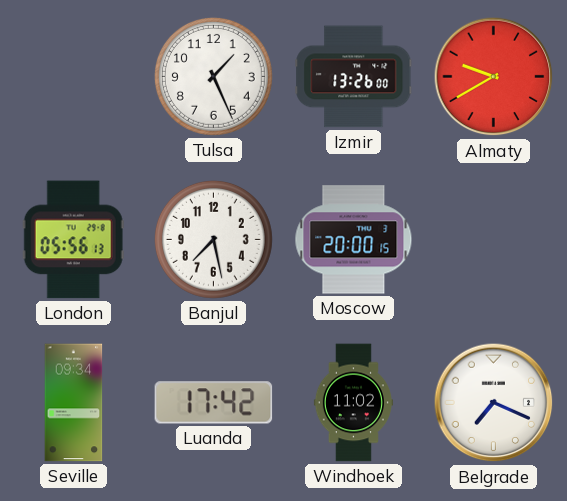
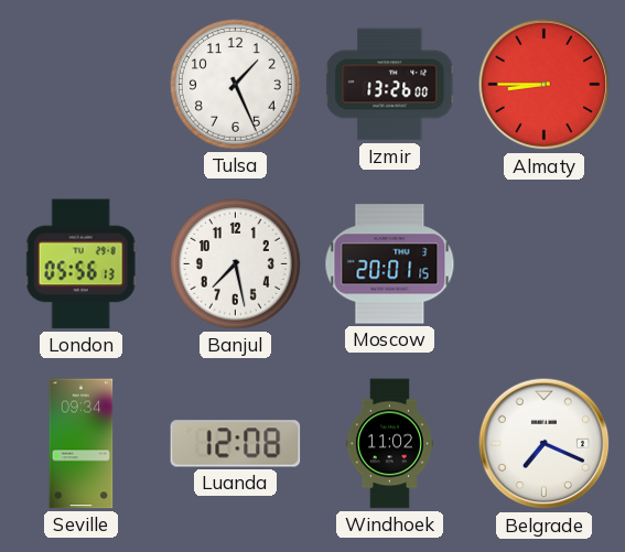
Almaty: 9:40 -> 8:45
Moscow: 20:00 -> 20:01
Luanda: 17:42 -> 12:08
